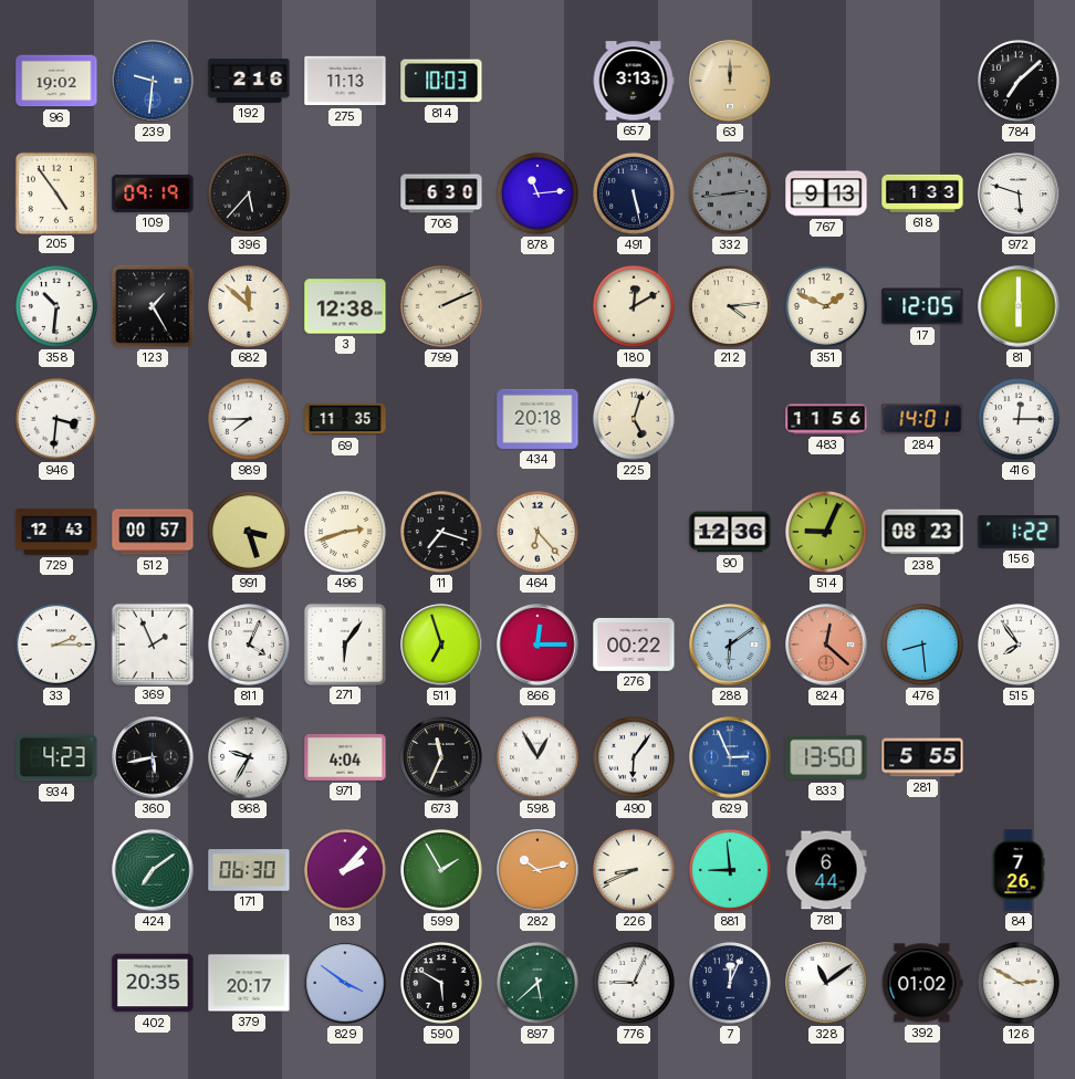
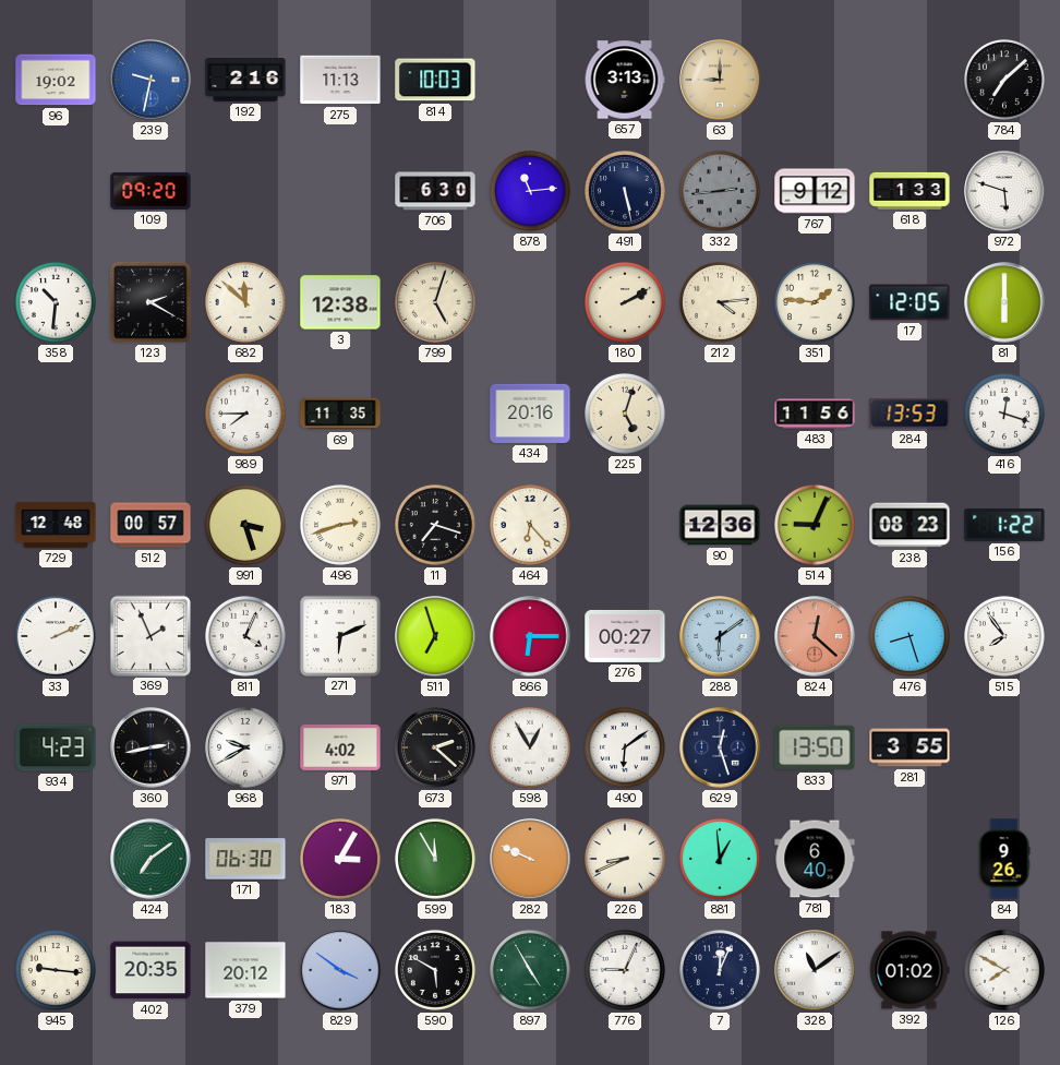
239: 9:31 -> 9:32
63: 12:00 -> 9:00
205: 4:54 -> none
109: 09:19 -> 09:20
396: 5:37 -> none
767: 9:13 -> 9:12
123: 1:25 -> 2:20
799: 2:11 -> 5:03
180: 12:10 -> 2:10
351: 1:49 -> 1:46
946: 3:31 -> none
434: 20:18 -> 20:16
284: 14:01 -> 13:53
416: 12:15 -> 12:18
729: 12:43 -> 12:48
33: 2:15 -> 2:11
271: 6:06 -> 6:11
866: 12:15 -> 6:15
276: 00:22 -> 00:27
476: 8:29 -> 8:27
360: 5:43 -> 2:43
968: 9:35 -> 9:40
971: 4:04 -> 4:02
673: 11:34 -> 2:22
490: 6:06 -> 6:09
629: 2:56 -> 12:27
629 dial: blue -> navy
281: 5:55 -> 3:55
183: 2:07 -> 3:05
599: 1:55 -> 11:55
282: 10:13 -> 9:49
881: 8:59 -> 12:59
781: 6:44 -> 6:40
84: 7:26 -> 9:26
945: none -> 9:16
379: 20:17 -> 20:12
897: 5:38 -> 4:55
126: 2:50 -> 7:50
